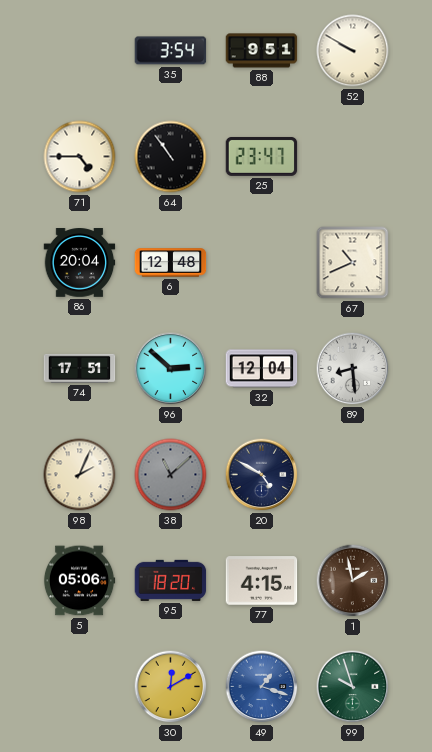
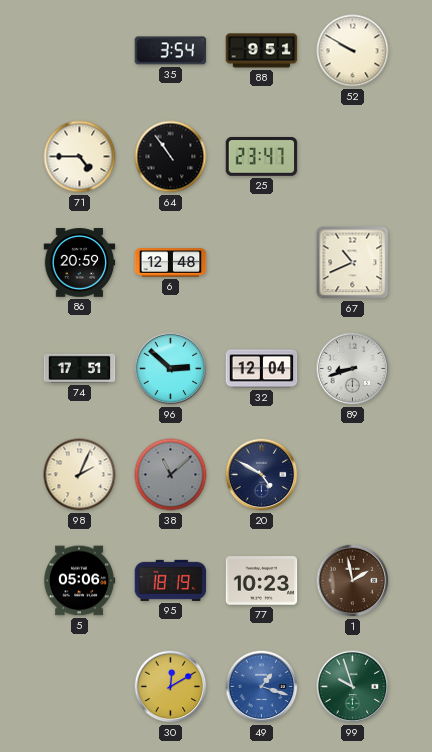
86: 20:04 -> 20:59
89: 8:29 -> 8:42
95: 18:20 -> 18:19
77: 4:15 -> 10:23
